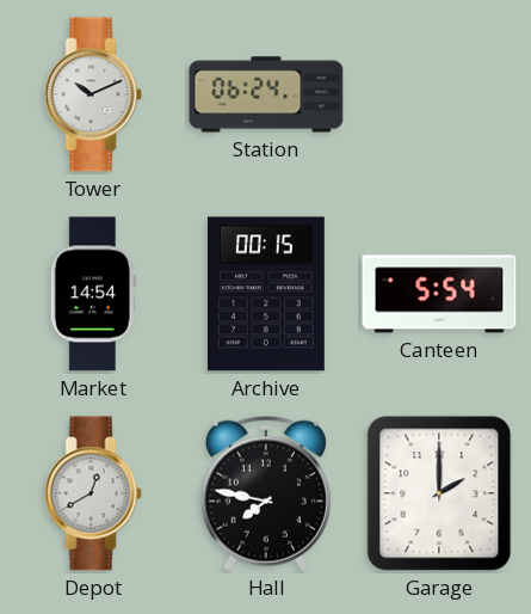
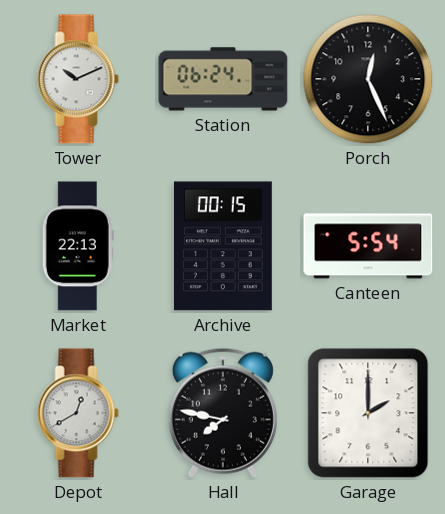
Porch: none -> 12:26
Market: 14:54 -> 22:13
